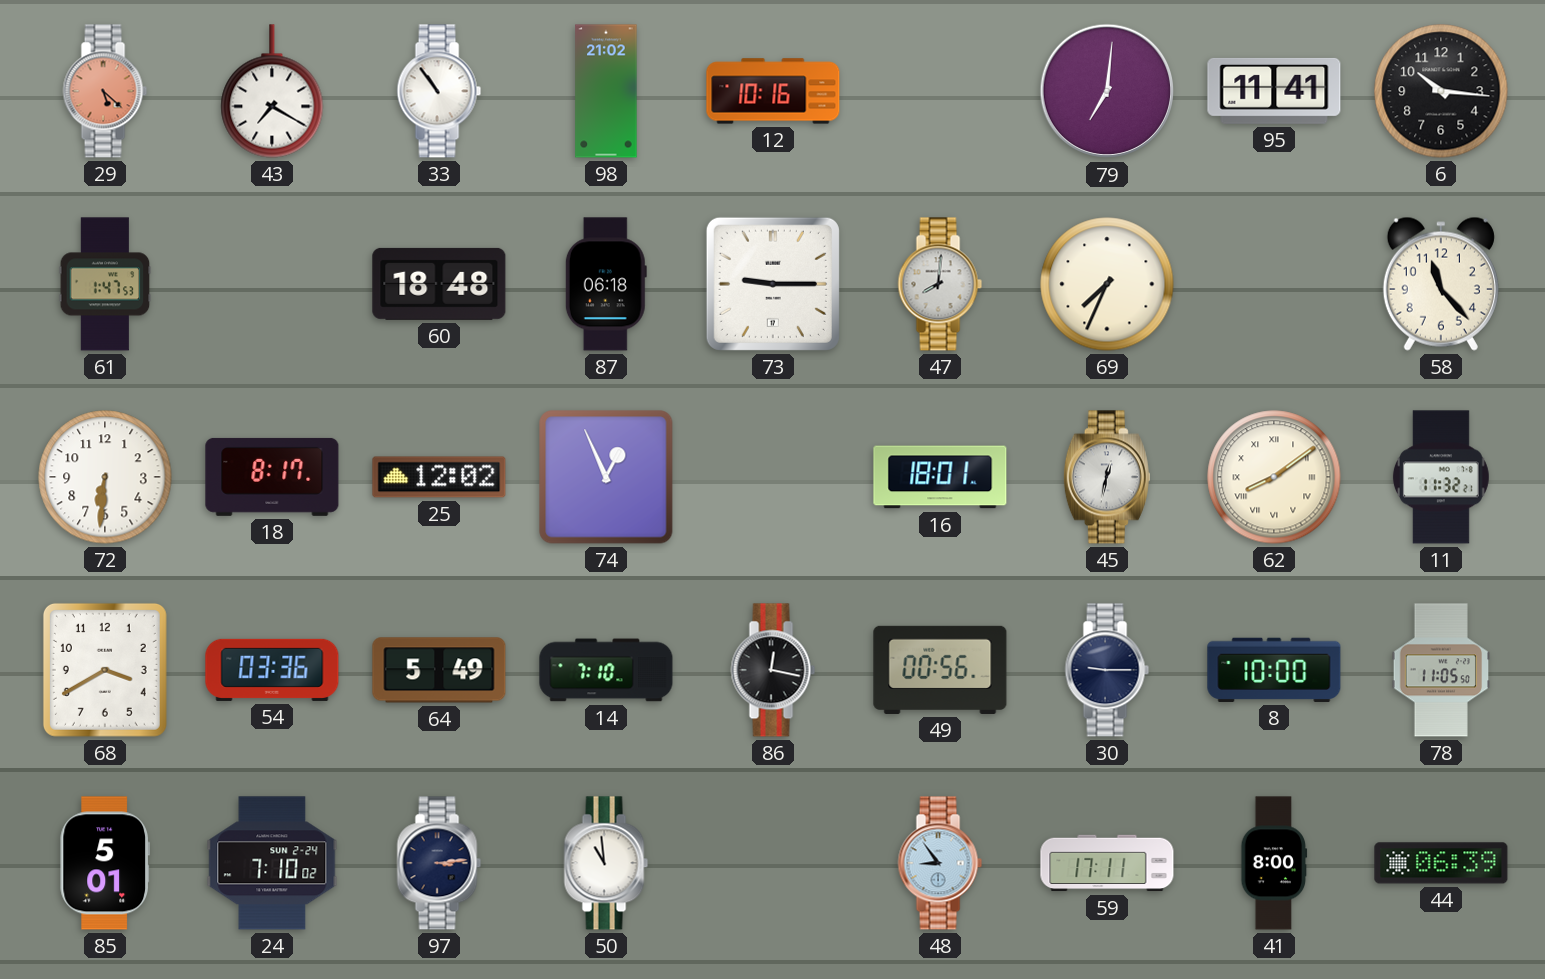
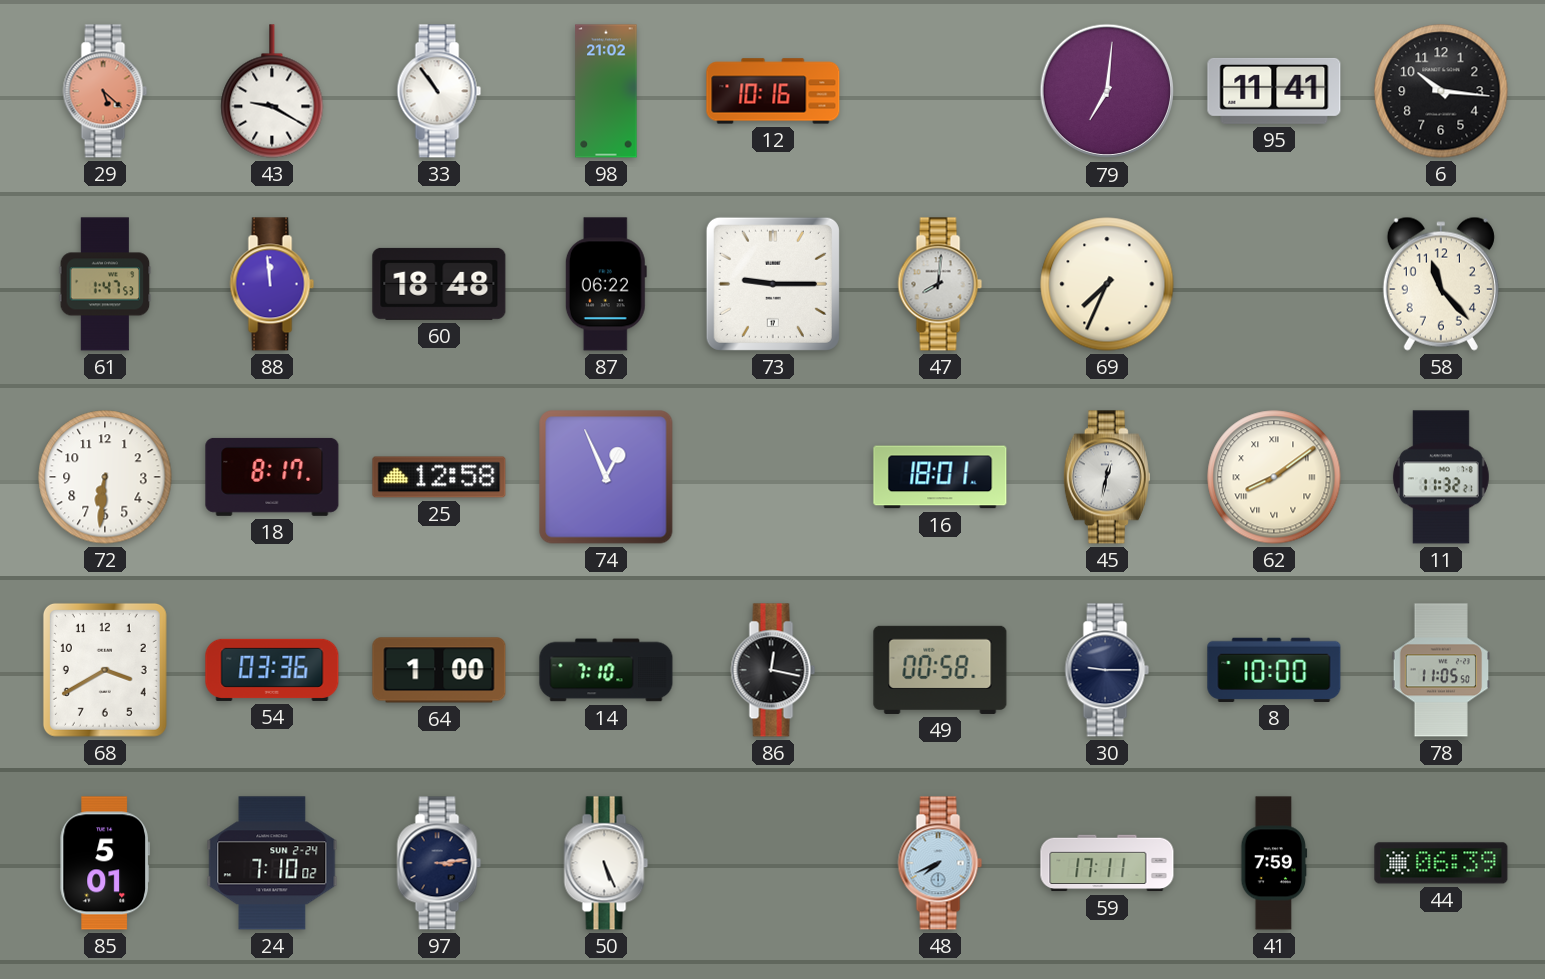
43: 7:20 -> 9:20
88: none -> 11:59
87: 06:18 -> 06:22
25: 12:02 -> 12:58
64: 5:49 -> 1:00
49: 00:56 -> 00:58
50: 10:59 -> 5:26
48: 8:54 -> 7:41
41: 8:00 -> 7:59
